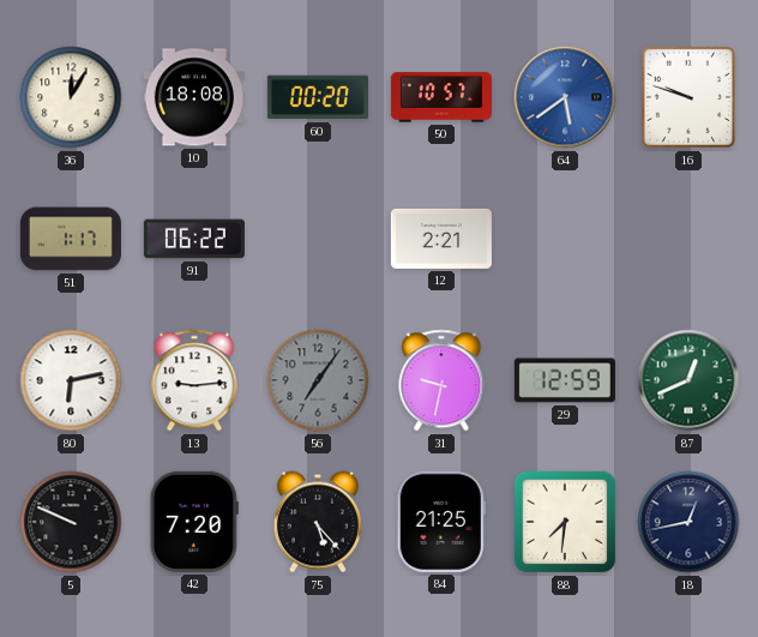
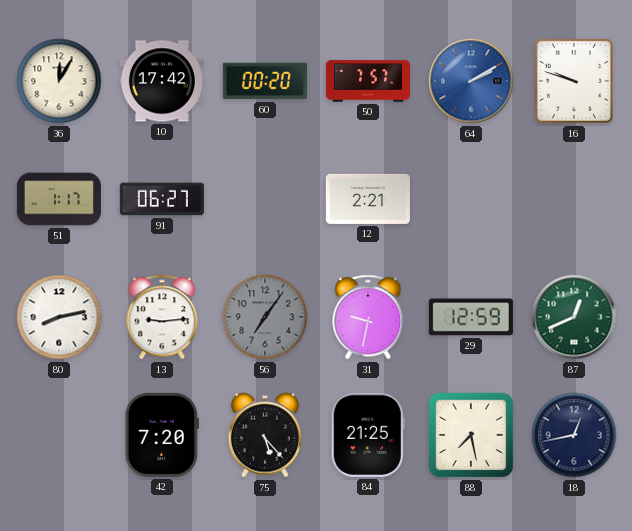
10: 18:08 -> 17:42
50: 10:57 -> 7:57
64: 5:39 -> 2:10
91: 06:22 -> 06:27
80: 6:13 -> 8:13
5: 9:49 -> none
88: 7:31 -> 7:28
